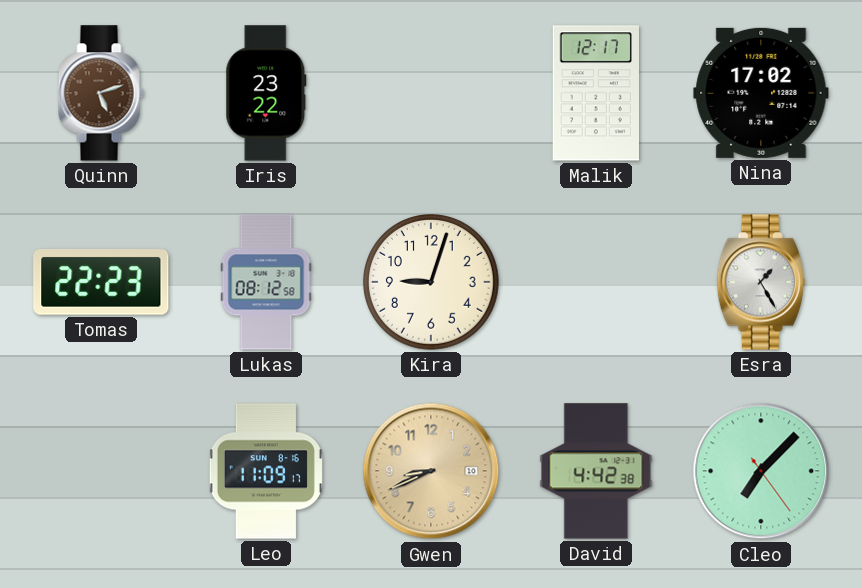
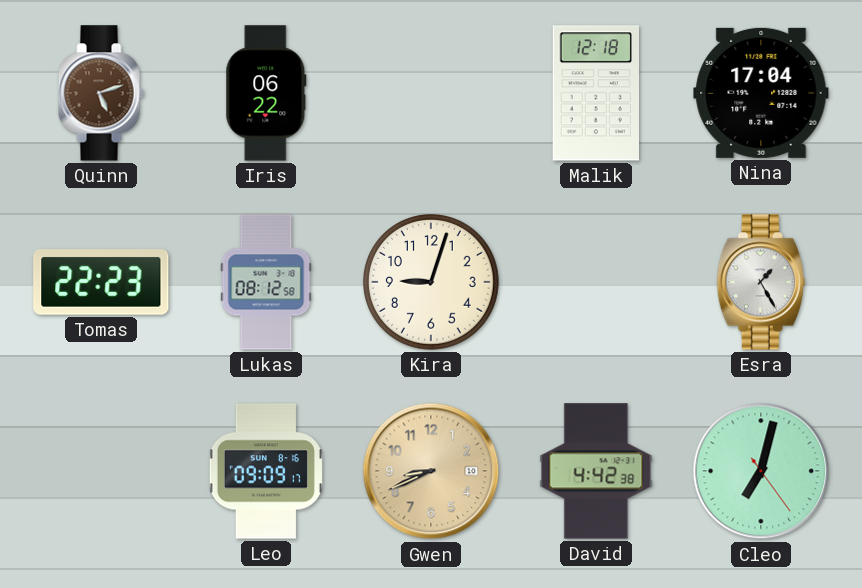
Iris: 23:22 -> 06:22
Malik: 12:17 -> 12:18
Nina: 17:02 -> 17:04
Leo: 11:09 -> 09:09
Cleo: 7:07 -> 7:02
